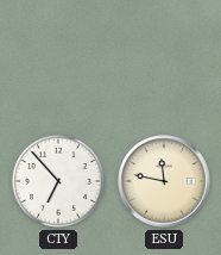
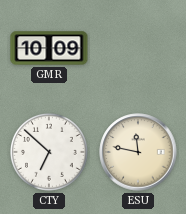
GMR: none -> 10:09
CTY: 6:53 -> 6:52
